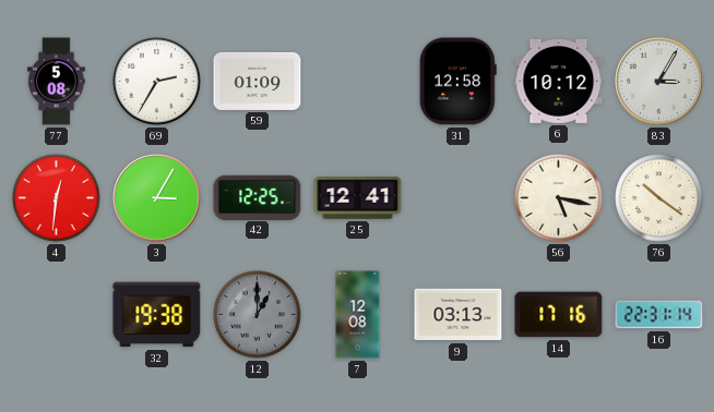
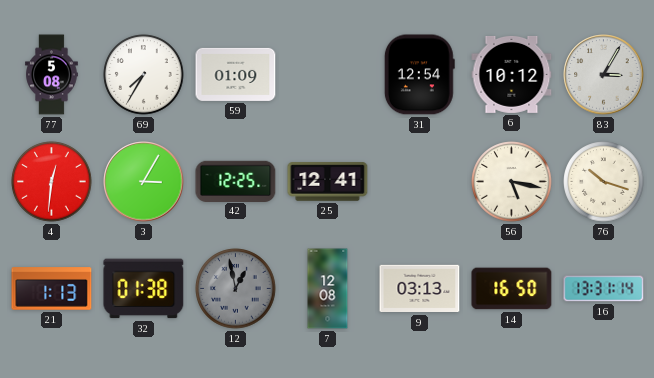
69: 2:35 -> 7:35
31: 12:58 -> 12:54
76: 10:21 -> 10:18
21: none -> 1:13
32: 19:38 -> 01:38
12: 1:00 -> 12:58
14: 17:16 -> 16:50
16: 22:31 -> 13:31
